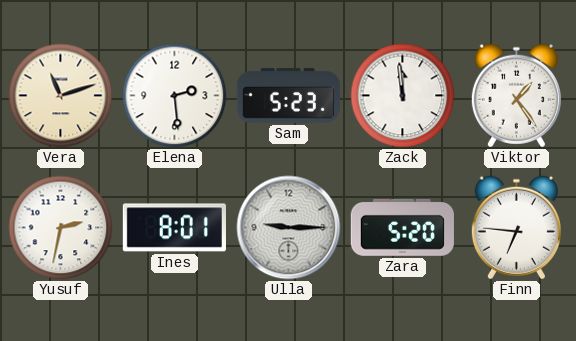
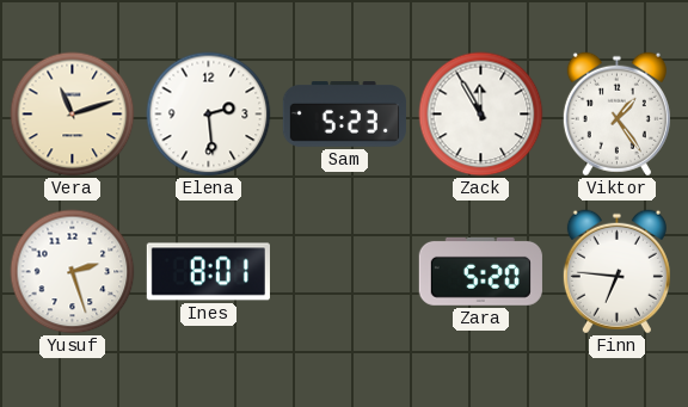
Zack: 11:59 -> 11:55
Yusuf: 2:32 -> 2:27
Ulla: 9:15 -> none
